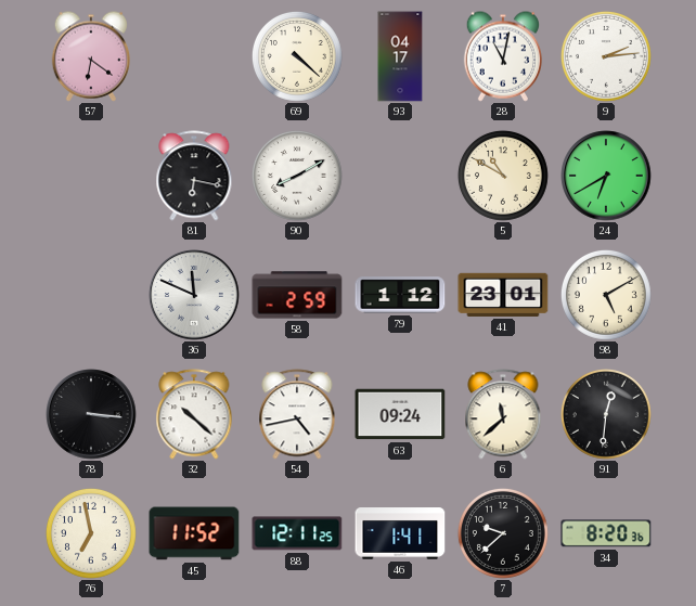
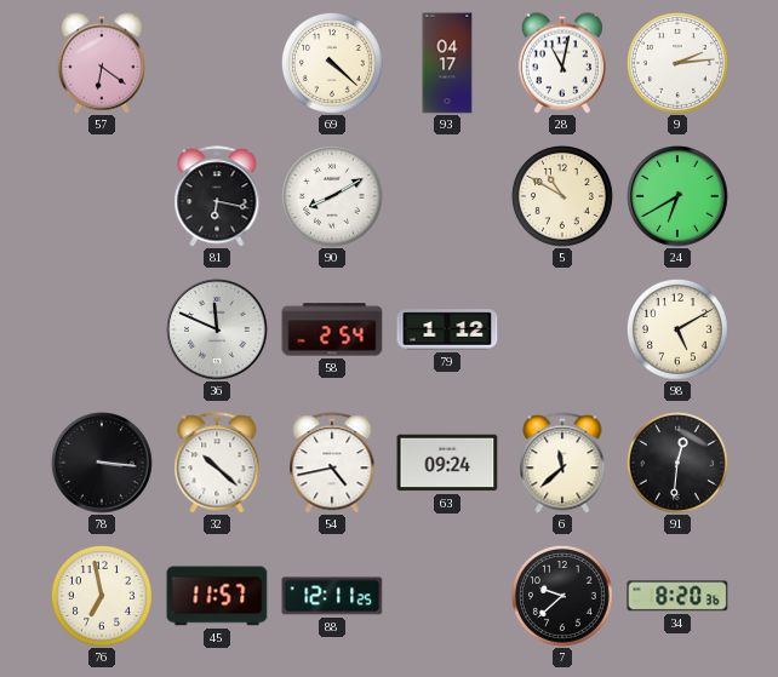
58: 2:59 -> 2:54
41: 23:01 -> none
45: 11:52 -> 11:57
46: 1:41 -> none
